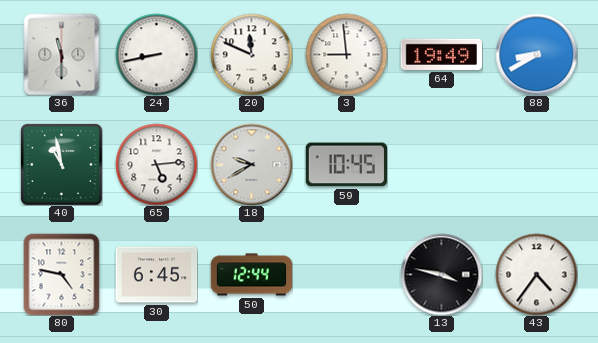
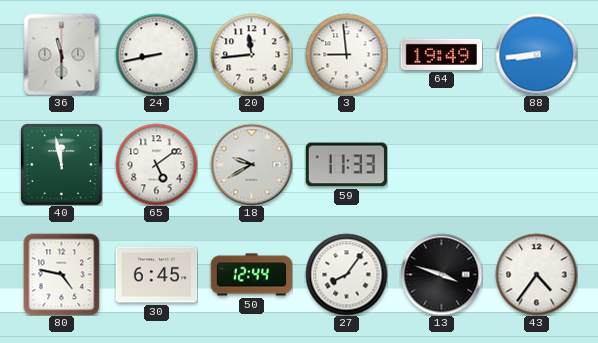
20: 11:49 -> 11:44
88: 8:40 -> 8:44
40: 10:58 -> 11:58
65: 5:14 -> 5:09
59: 10:45 -> 11:33
27: none -> 8:06
13: 3:47 -> 3:48
